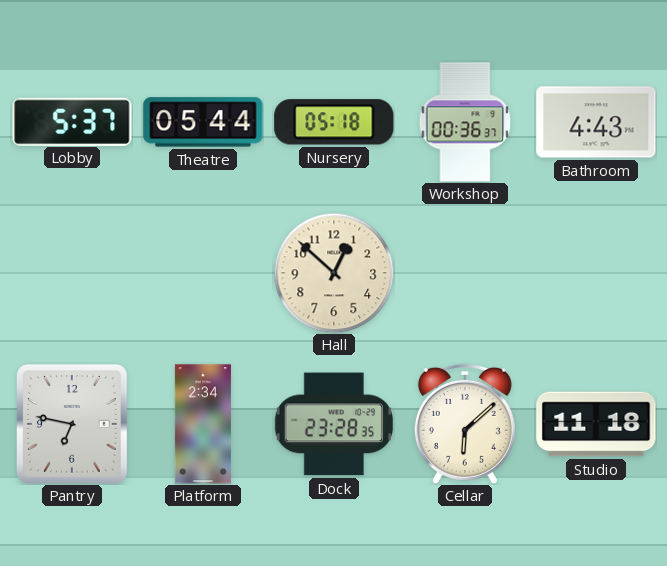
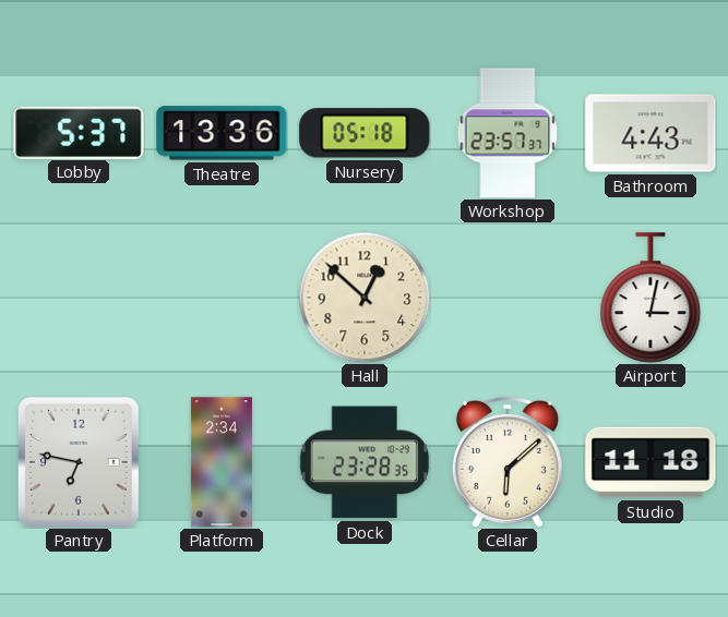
Theatre: 05:44 -> 13:36
Workshop: 00:36 -> 23:57
Airport: none -> 3:02
